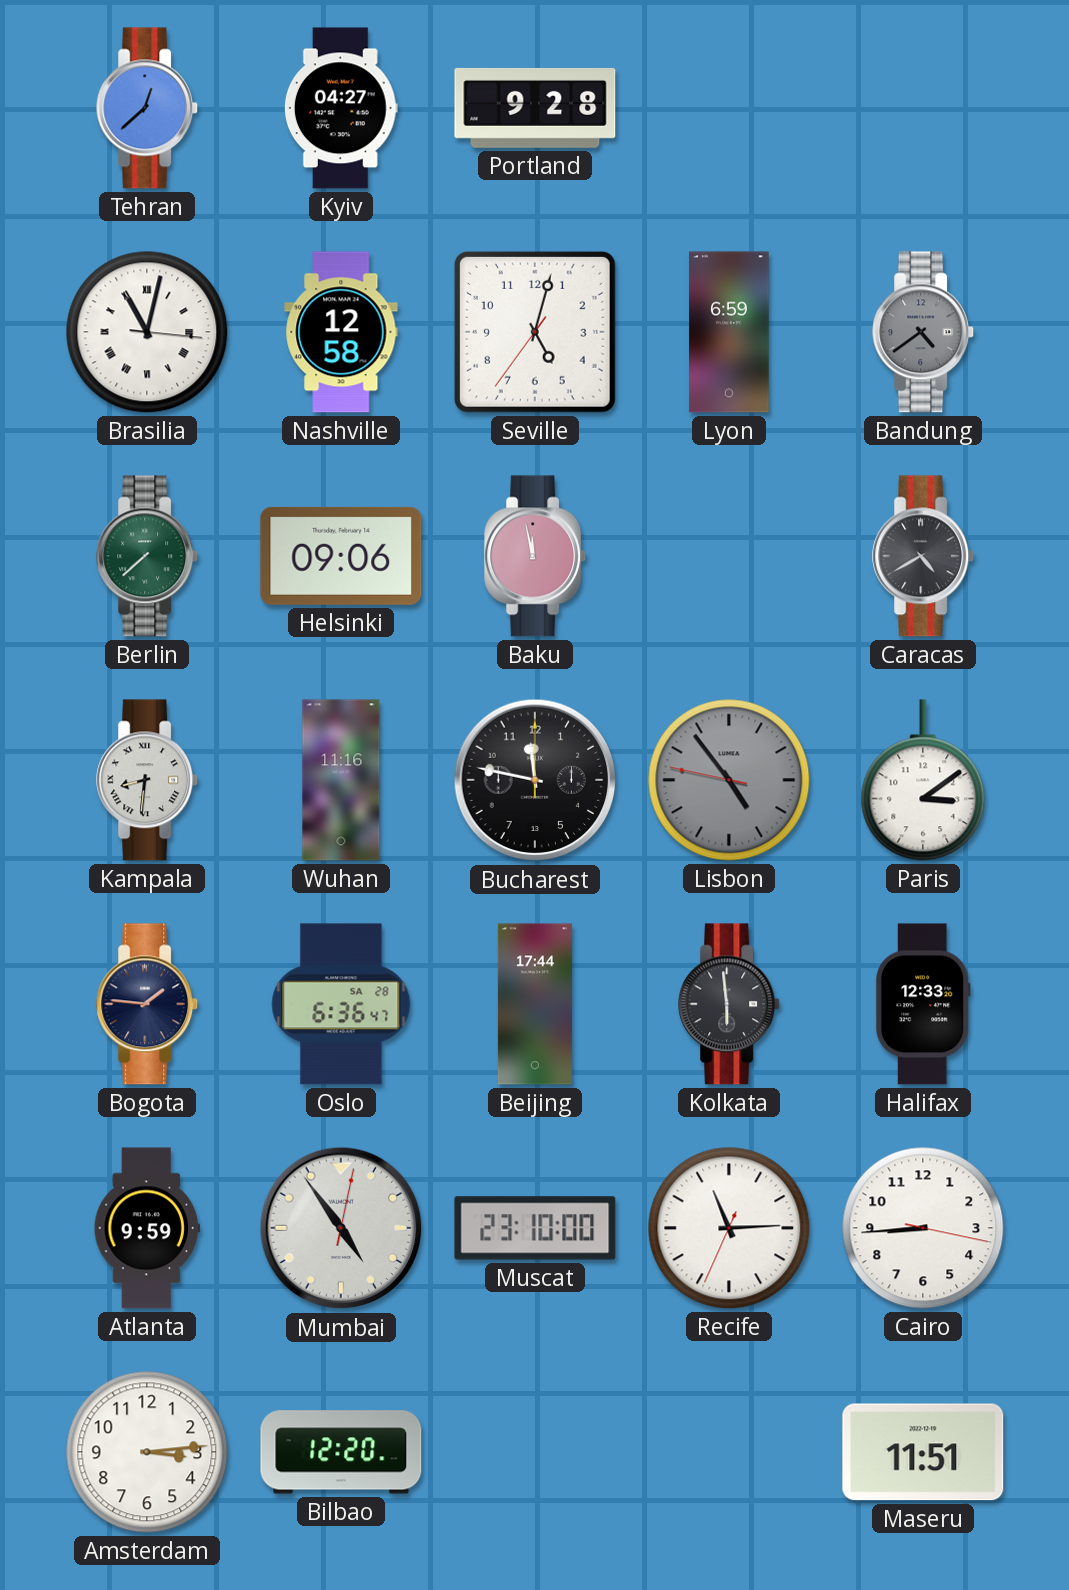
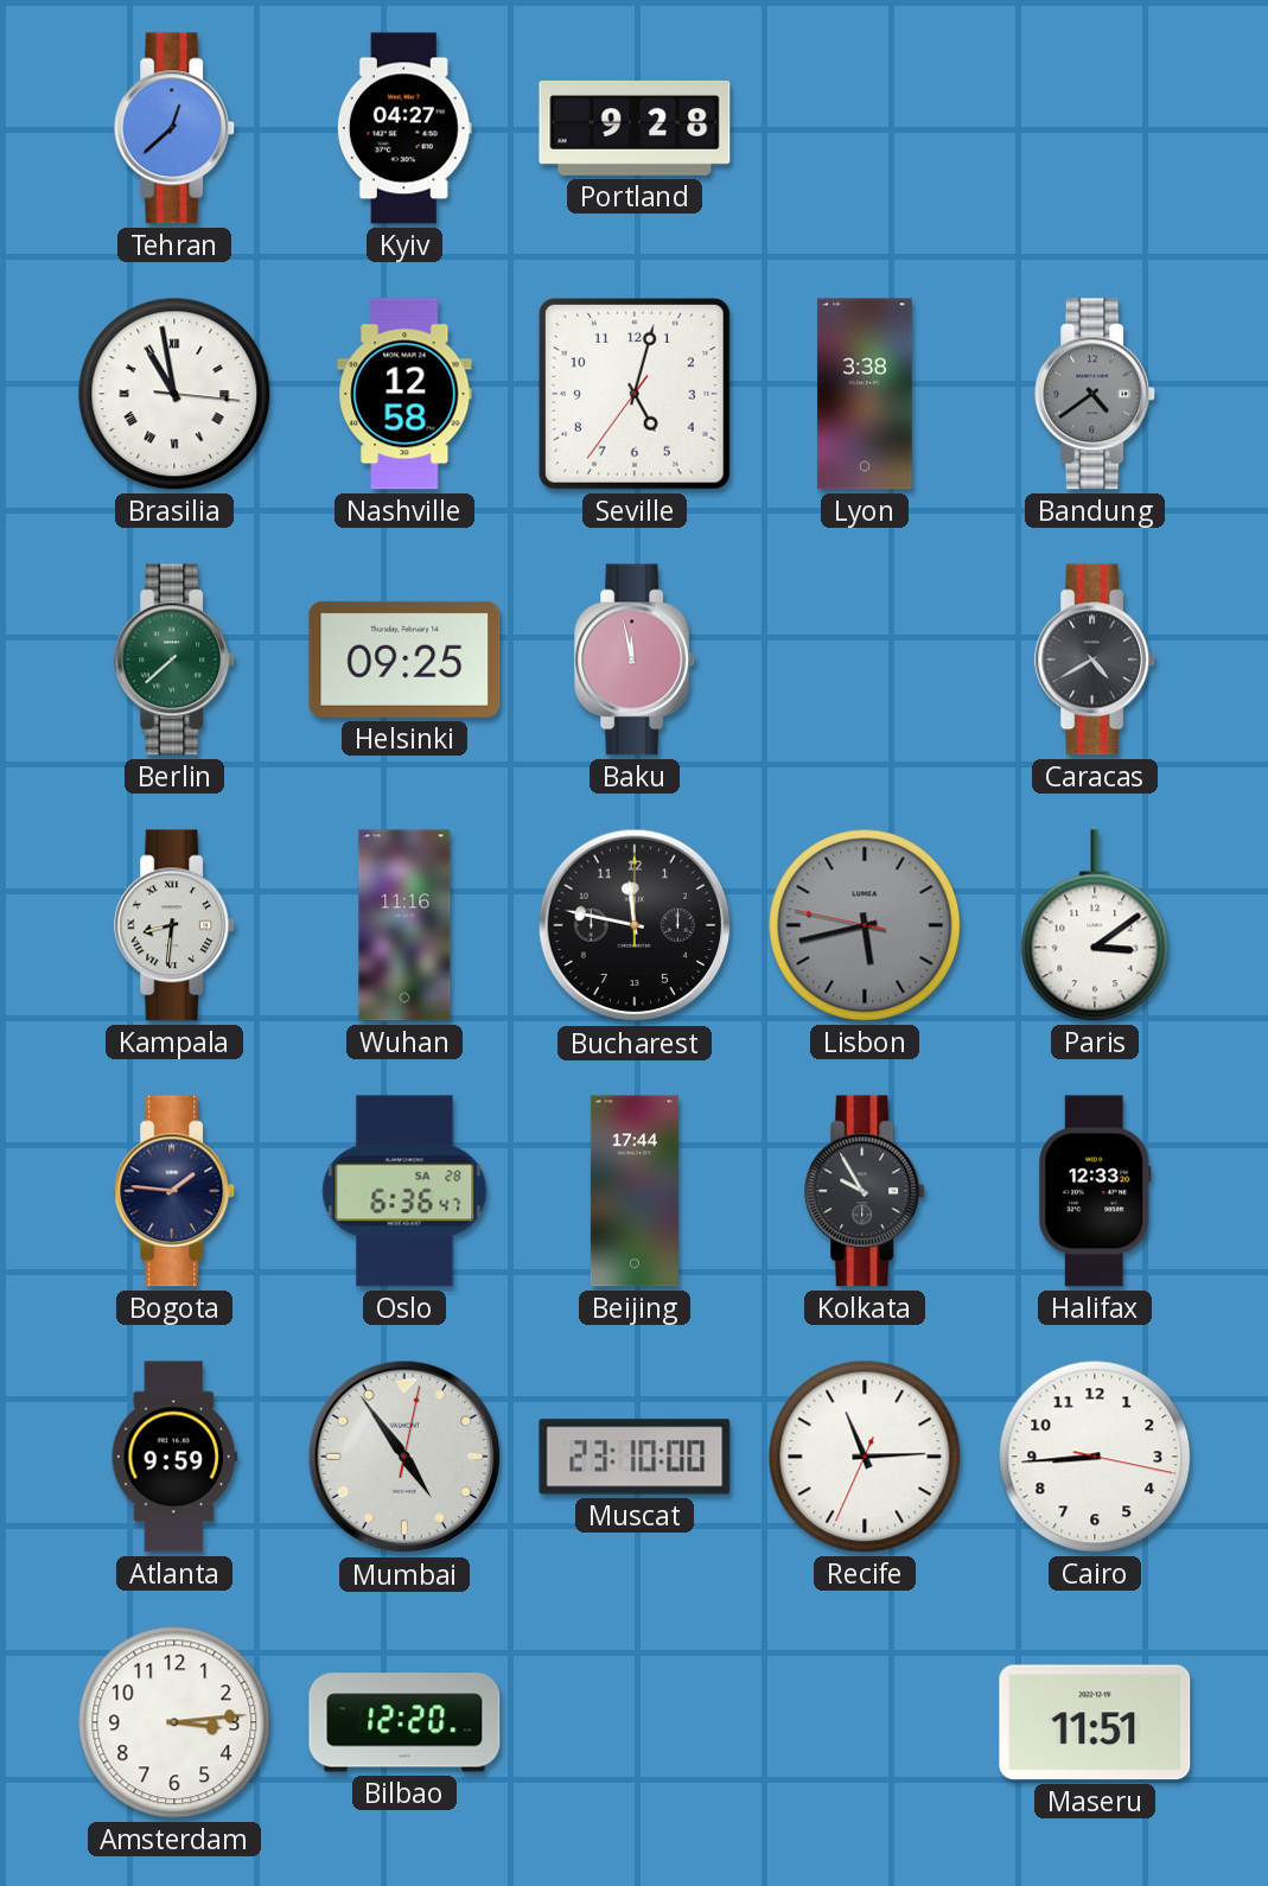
Brasilia: 11:02 -> 10:58
Lyon: 6:59 -> 3:38
Helsinki: 09:06 -> 09:25
Lisbon: 4:53 -> 5:42
Kolkata: 5:59 -> 9:55
